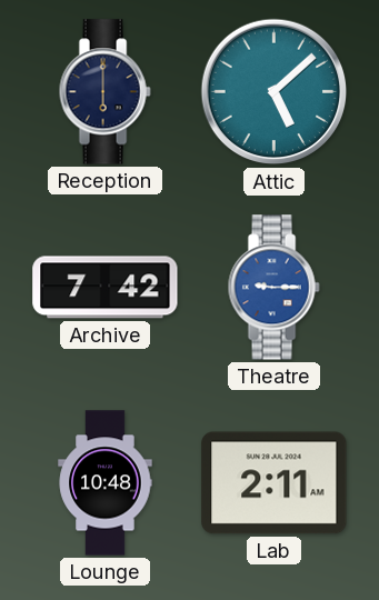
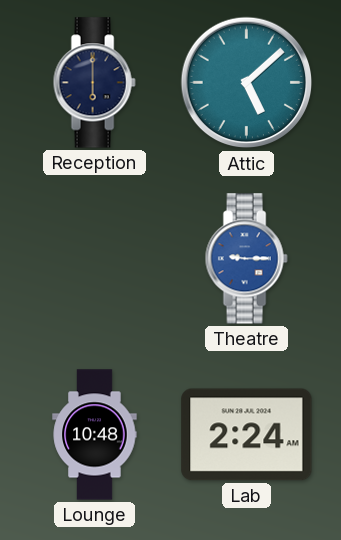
Archive: 7:42 -> none
Lab: 2:11 -> 2:24
